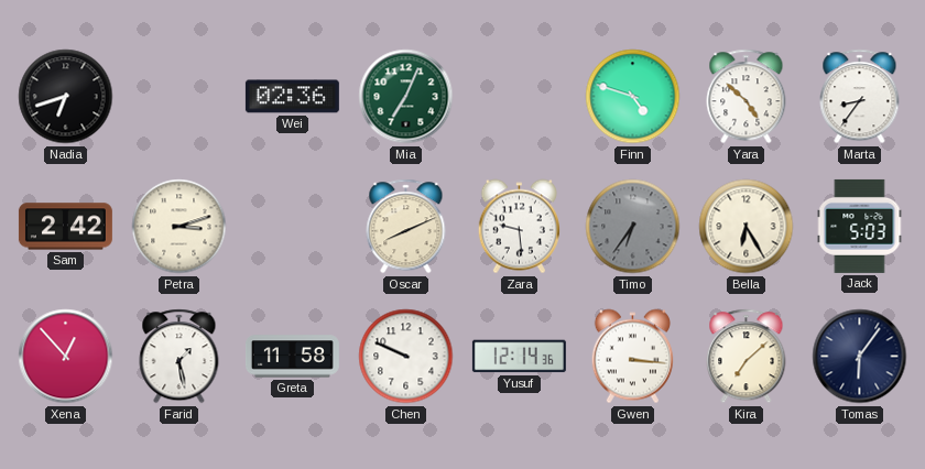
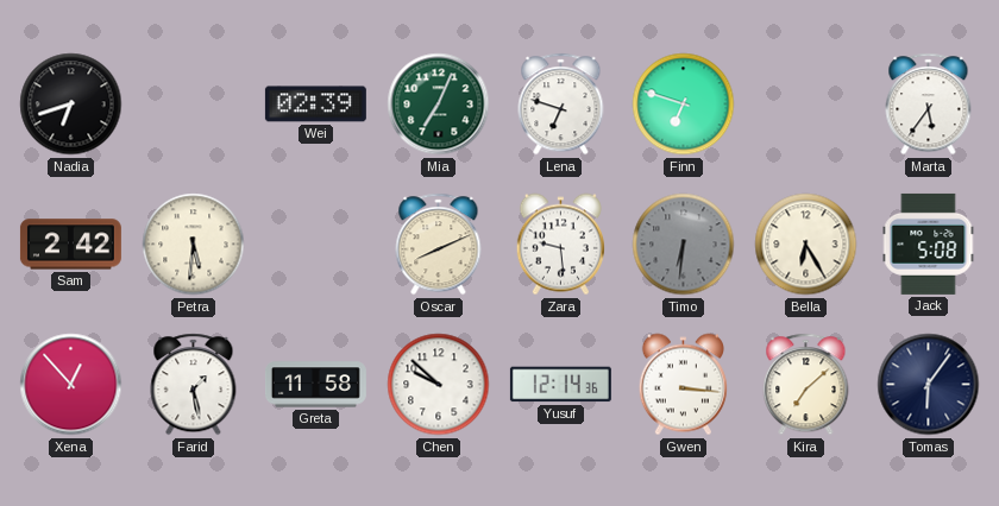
Wei: 02:36 -> 02:39
Lena: none -> 6:48
Finn: 4:48 -> 6:48
Yara: 4:52 -> none
Marta: 8:36 -> 5:36
Petra: 3:12 -> 5:31
Timo: 6:36 -> 6:31
Jack: 5:03 -> 5:08
Chen: 9:49 -> 9:52
